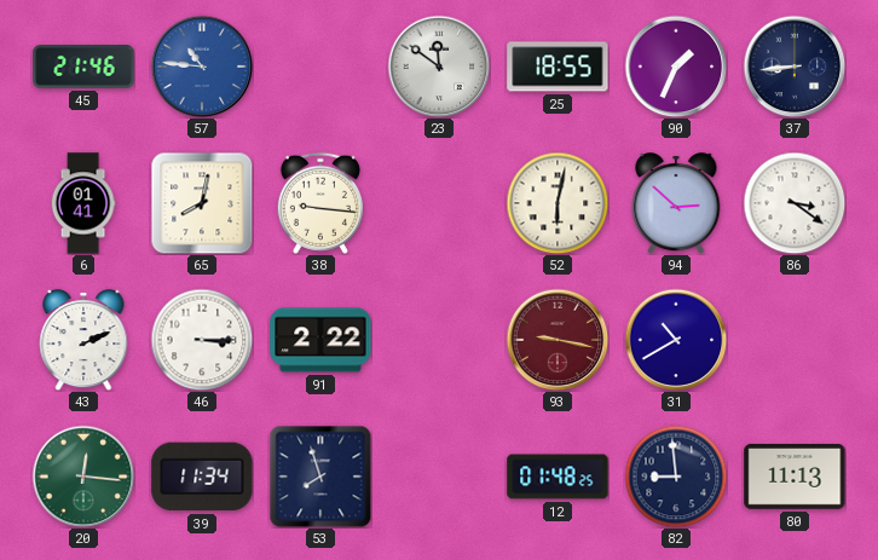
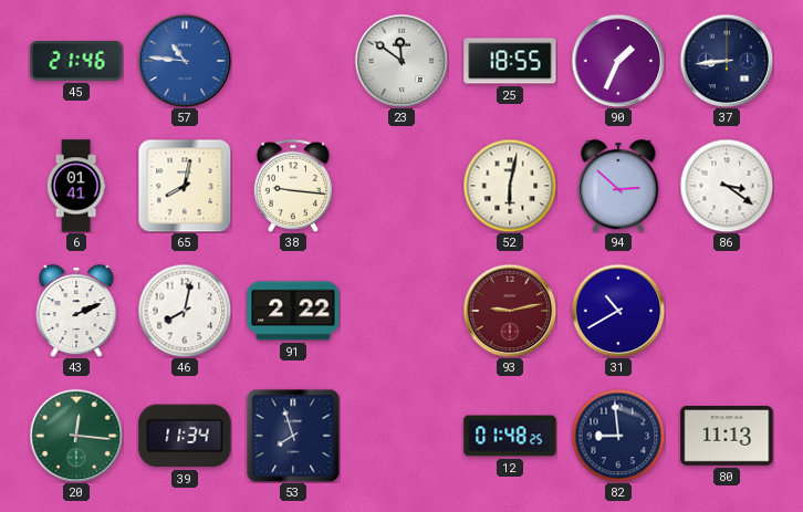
46: 3:15 -> 8:02
93: 9:17 -> 9:13
